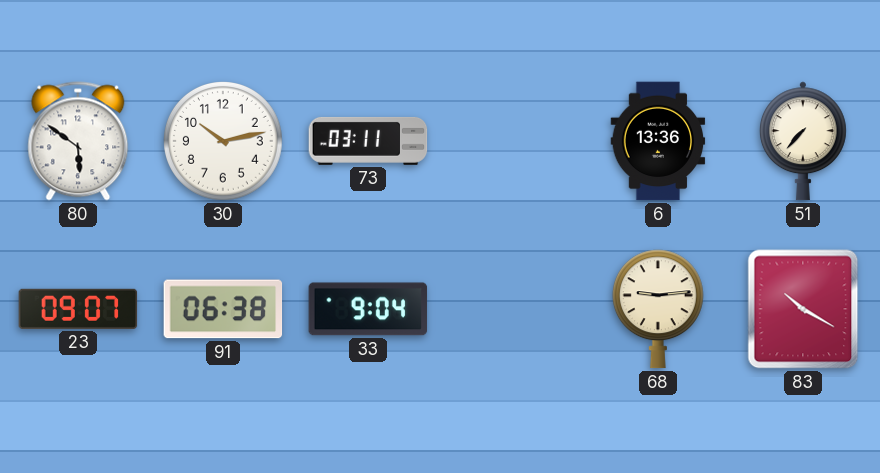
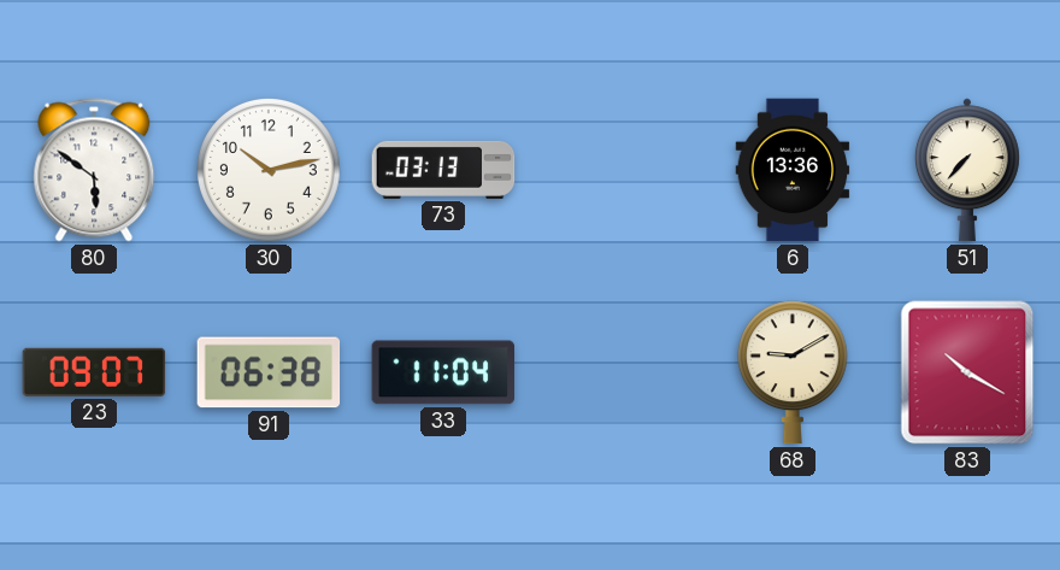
73: 03:11 -> 03:13
33: 9:04 -> 11:04
68: 9:14 -> 9:10
